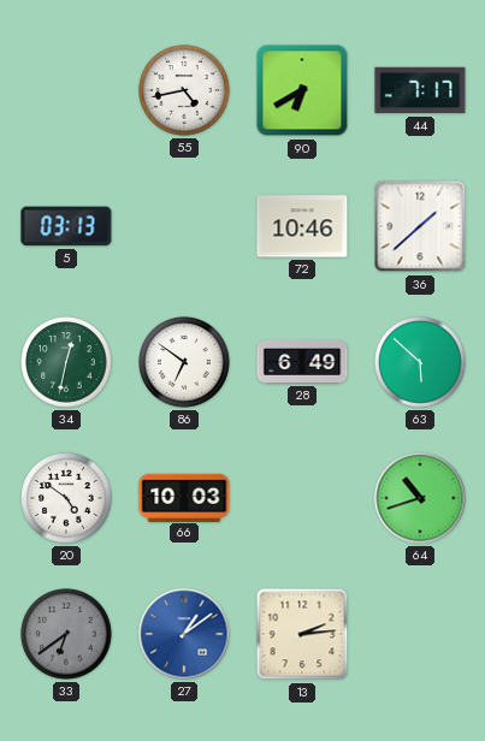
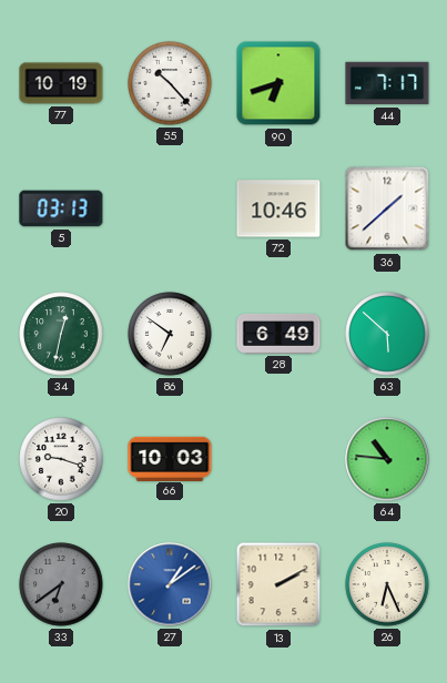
77: none -> 10:19
55: 4:43 -> 10:23
90: 6:40 -> 6:42
20: 4:51 -> 9:18
64: 10:42 -> 10:46
13: 2:14 -> 2:10
26: none -> 6:26
